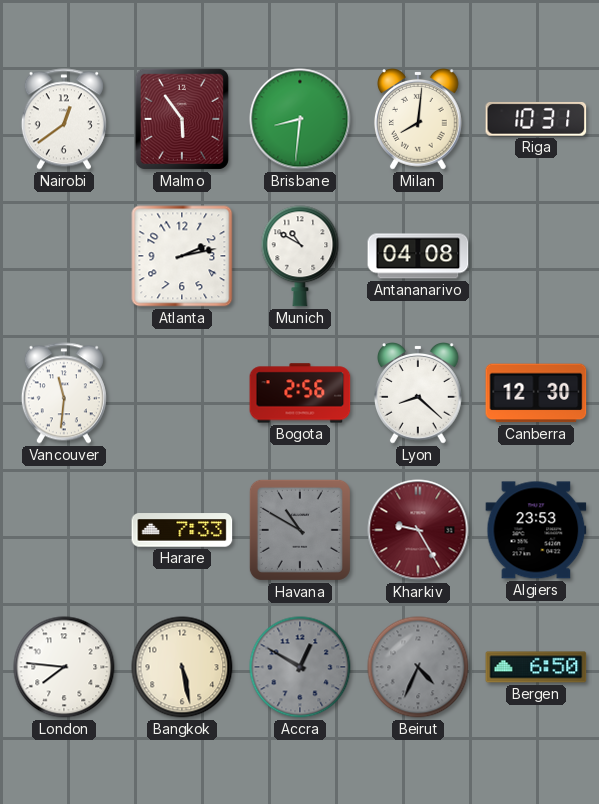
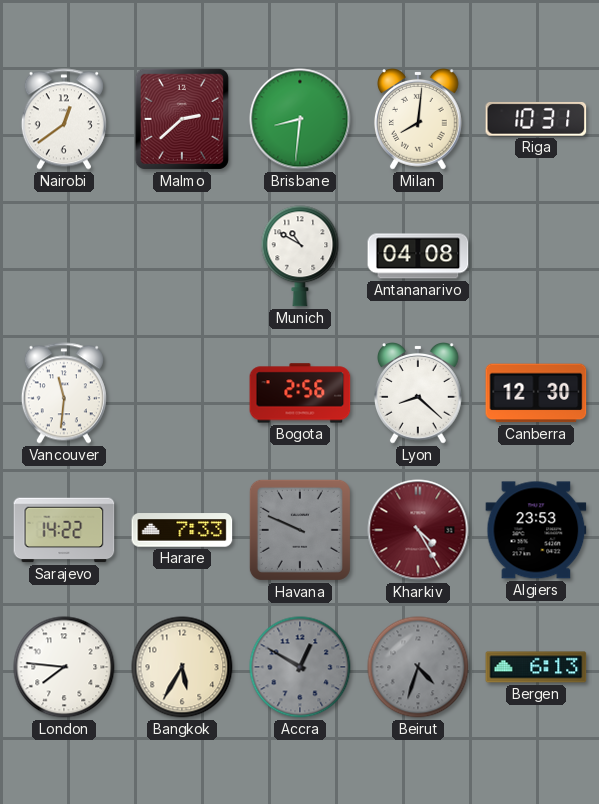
Malmo: 5:54 -> 2:38
Atlanta: 2:13 -> none
Sarajevo: none -> 14:22
Havana: 10:50 -> 9:49
Kharkiv: 9:25 -> 4:25
Bangkok: 5:28 -> 5:35
Beirut: 4:34 -> 4:33
Bergen: 6:50 -> 6:13
